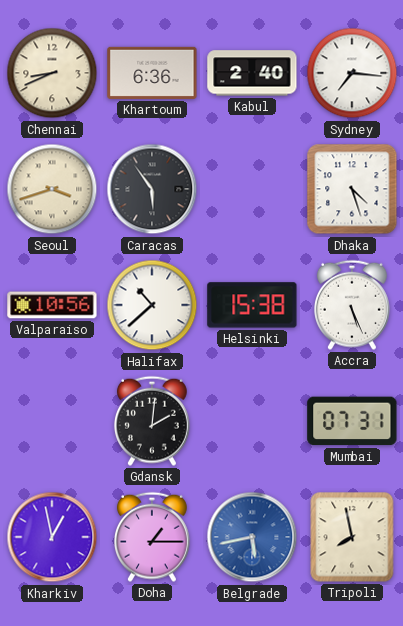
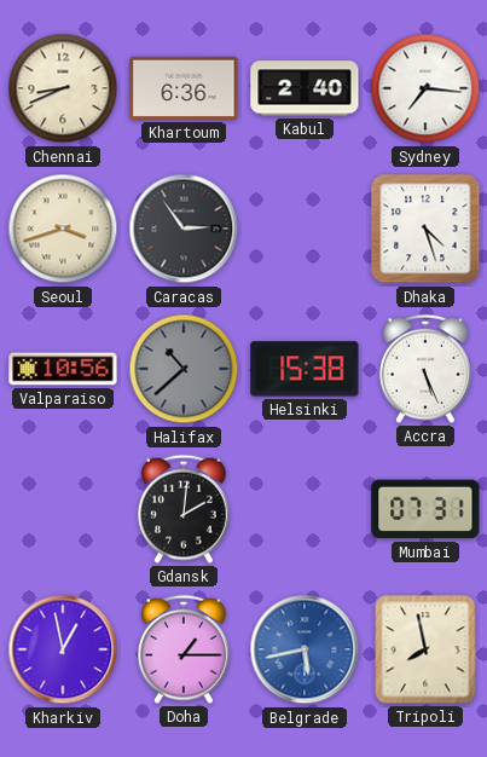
Caracas: 5:54 -> 2:54
Halifax dial: white -> grey
